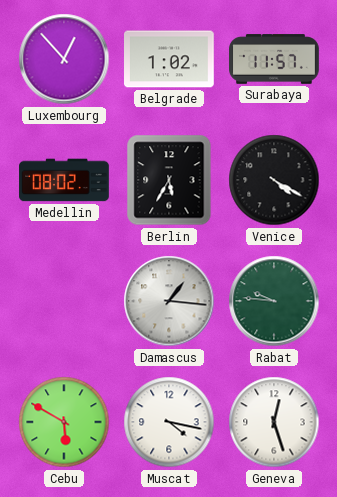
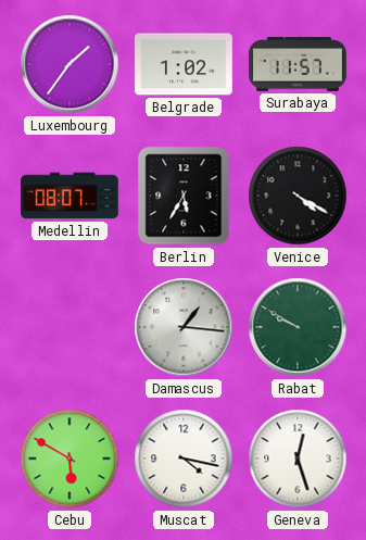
Luxembourg: 12:53 -> 1:36
Medellin: 08:02 -> 08:07
Rabat: 9:46 -> 9:50
